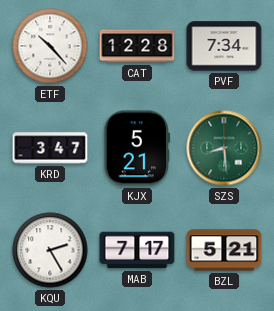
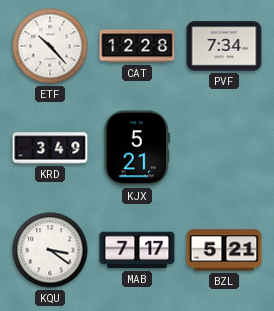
KRD: 3:47 -> 3:49
SZS: 8:29 -> none
KQU: 2:25 -> 3:21
